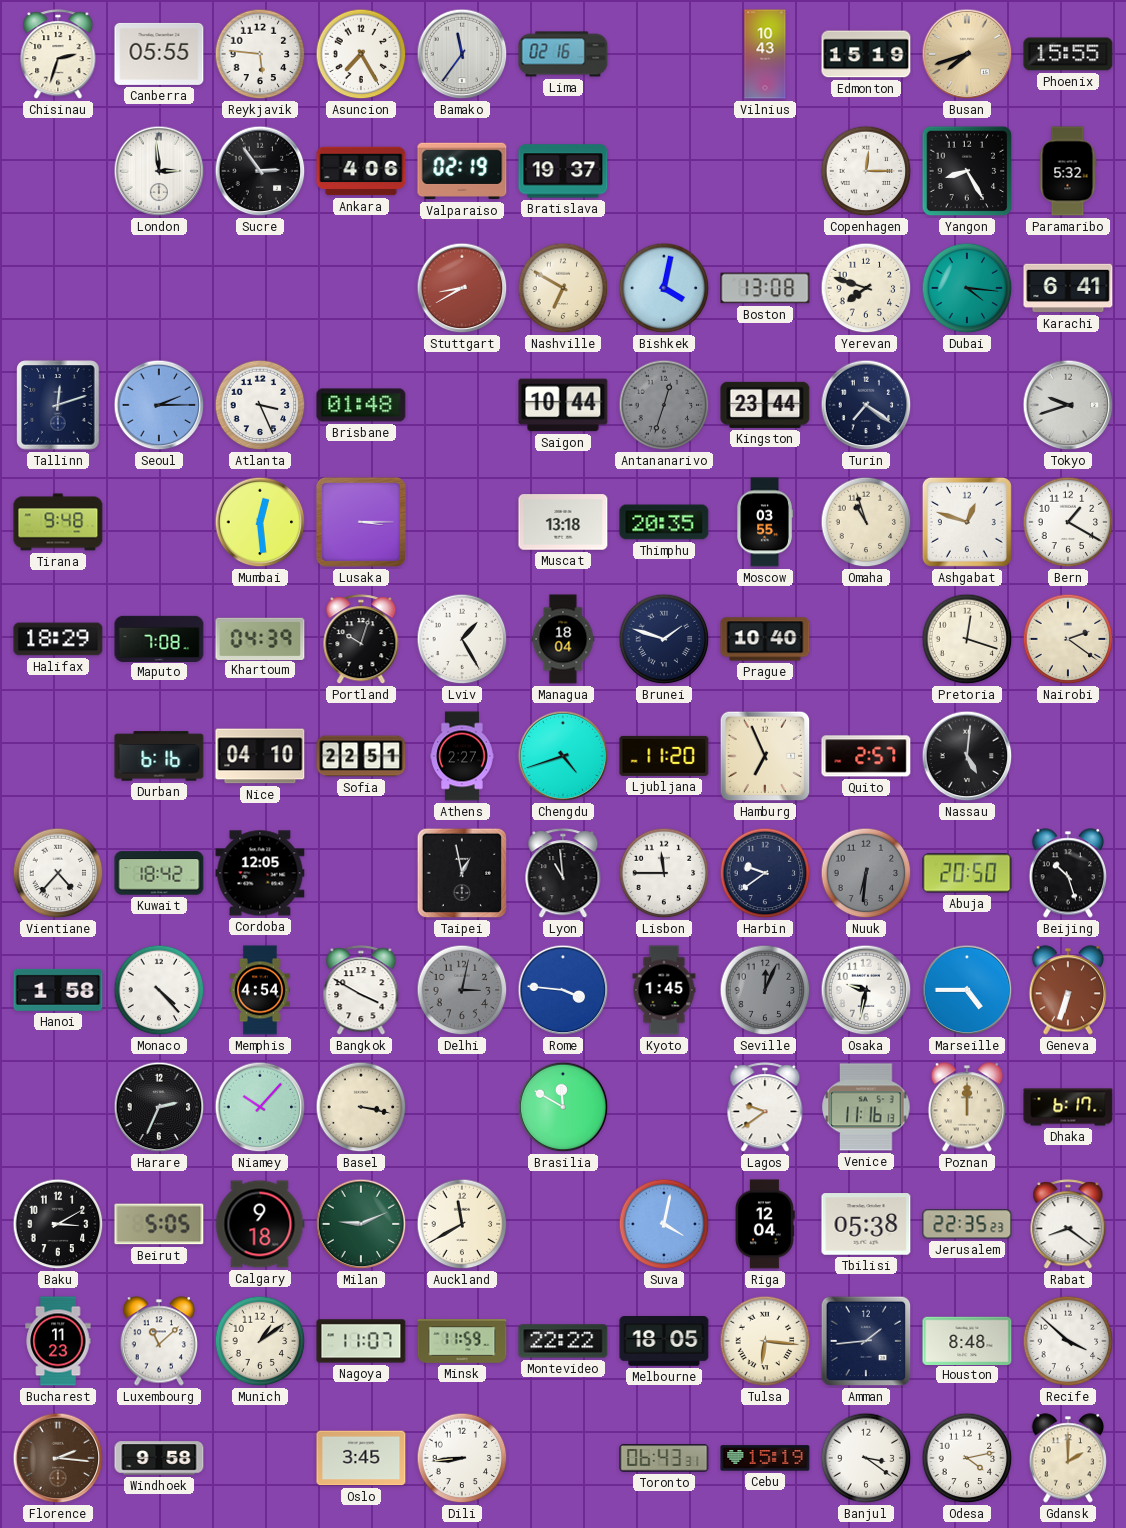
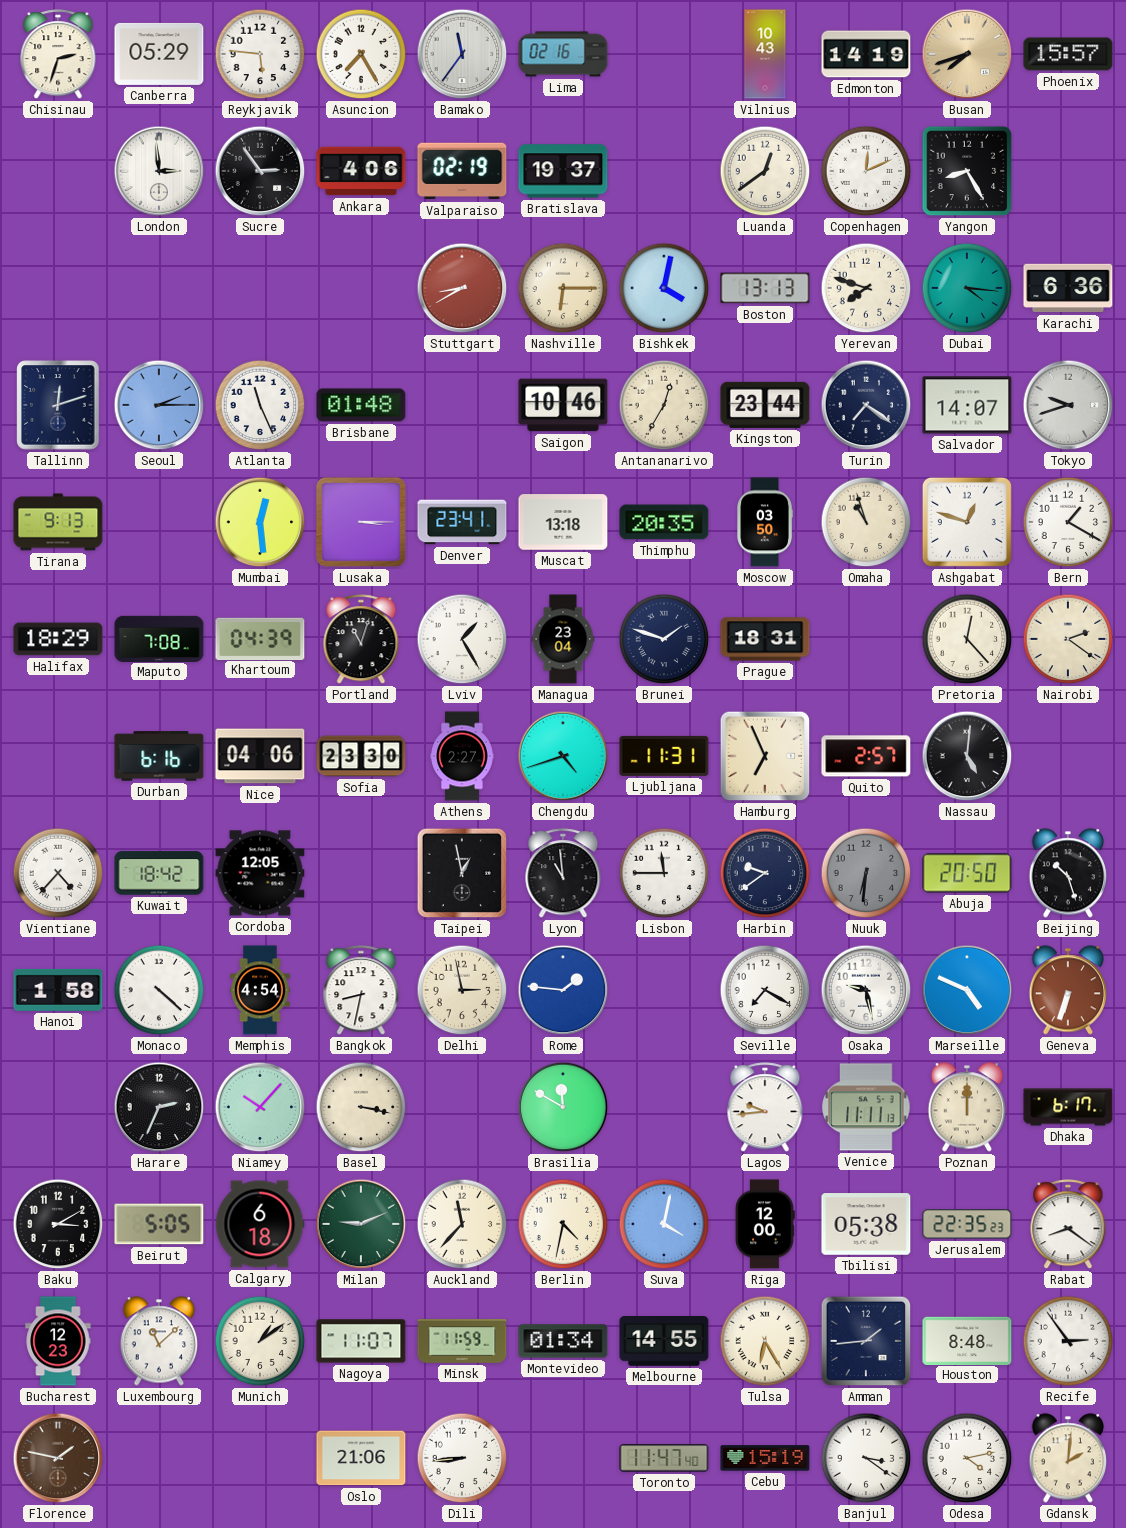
Canberra: 05:55 -> 05:29
Edmonton: 15:19 -> 14:19
Phoenix: 15:55 -> 15:57
Luanda: none -> 12:39
Copenhagen: 12:15 -> 12:11
Paramaribo: 5:32 -> none
Nashville: 6:50 -> 6:15
Boston: 13:08 -> 13:13
Karachi: 6:41 -> 6:36
Atlanta: 3:26 -> 11:26
Saigon: 10:44 -> 10:46
Antananarivo: 12:33 -> 12:35
Antananarivo dial: grey -> cream
Salvador: none -> 14:07
Tirana: 9:48 -> 9:13
Denver: none -> 23:41
Moscow: 03:55 -> 03:50
Portland: 10:03 -> 11:03
Managua: 18:04 -> 23:04
Prague: 10:40 -> 18:31
Pretoria: 12:18 -> 12:23
Nice: 04:10 -> 04:06
Sofia: 22:51 -> 23:30
Ljubljana: 11:20 -> 11:31
Monaco: 4:23 -> 4:22
Bangkok: 3:50 -> 8:32
Delhi: 3:02 -> 2:58
Delhi dial: grey -> cream
Rome: 3:46 -> 1:46
Kyoto: 1:45 -> none
Seville: 12:04 -> 7:20
Seville dial: grey -> white
Osaka: 9:32 -> 9:28
Marseille: 4:45 -> 4:49
Lagos: 9:39 -> 9:44
Venice: 11:16 -> 11:11
Calgary: 9:18 -> 6:18
Auckland: 11:40 -> 11:37
Berlin: none -> 4:32
Riga: 12:04 -> 12:00
Bucharest: 11:23 -> 12:23
Montevideo: 22:22 -> 01:34
Melbourne: 18:05 -> 14:55
Tulsa: 6:16 -> 6:25
Recife: 3:52 -> 2:54
Florence: 2:16 -> 1:47
Windhoek: 9:58 -> none
Oslo: 3:45 -> 21:06
Toronto: 06:43 -> 11:47
Gdansk: 2:00 -> 2:01
